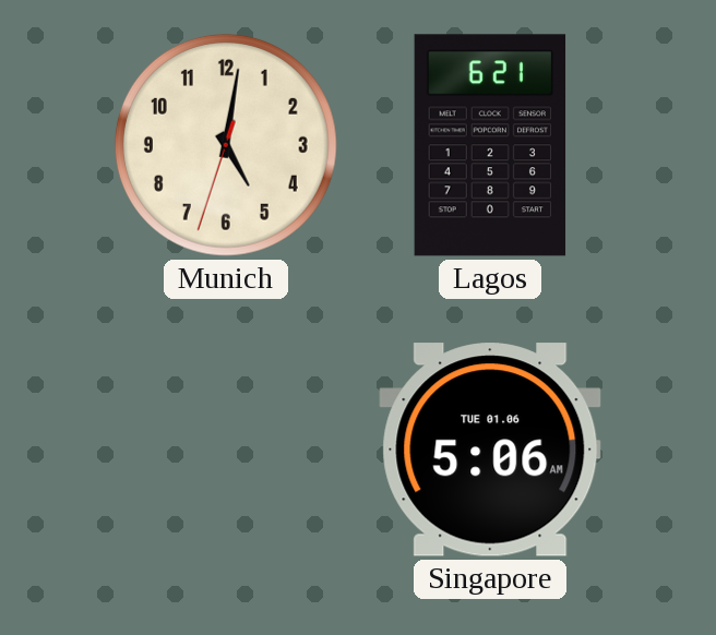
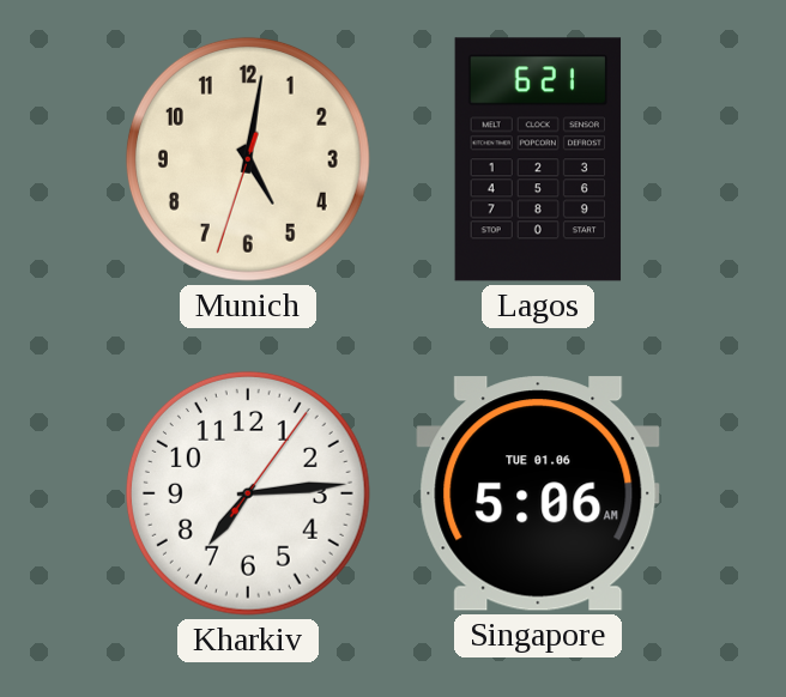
Kharkiv: none -> 7:14
